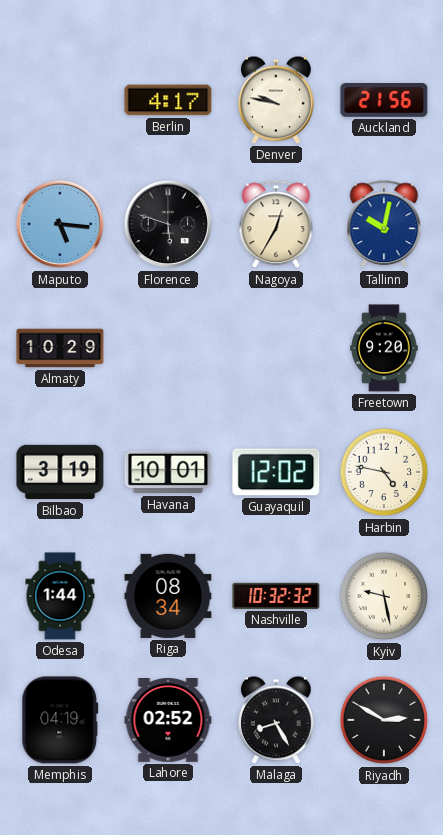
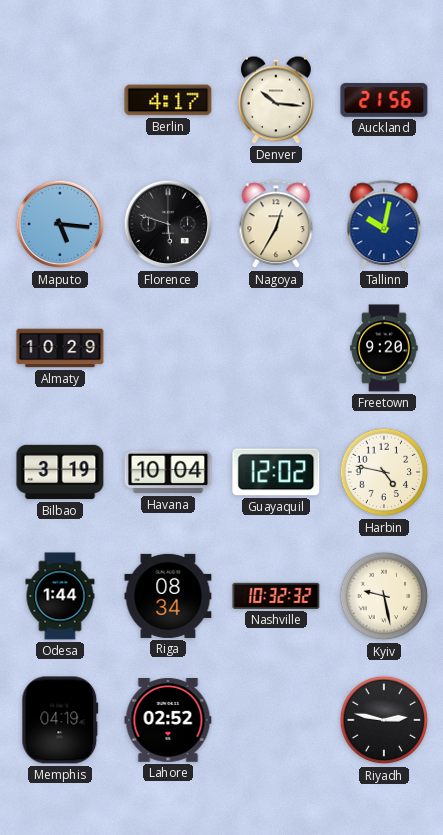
Denver: 9:47 -> 10:16
Havana: 10:01 -> 10:04
Malaga: 8:25 -> none
Riyadh: 2:50 -> 2:47
